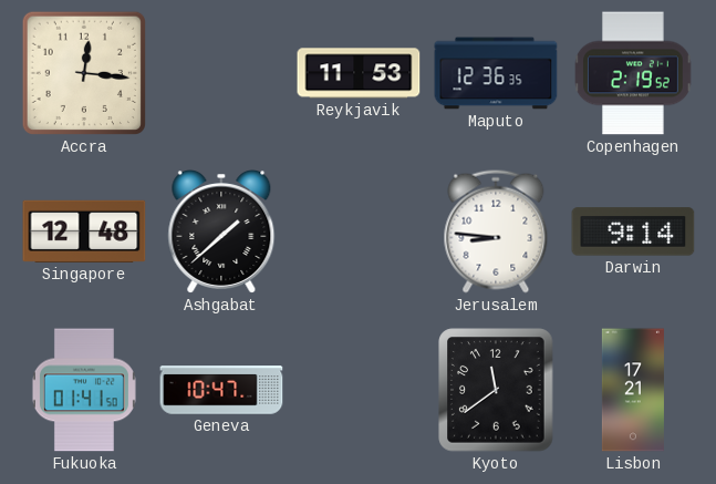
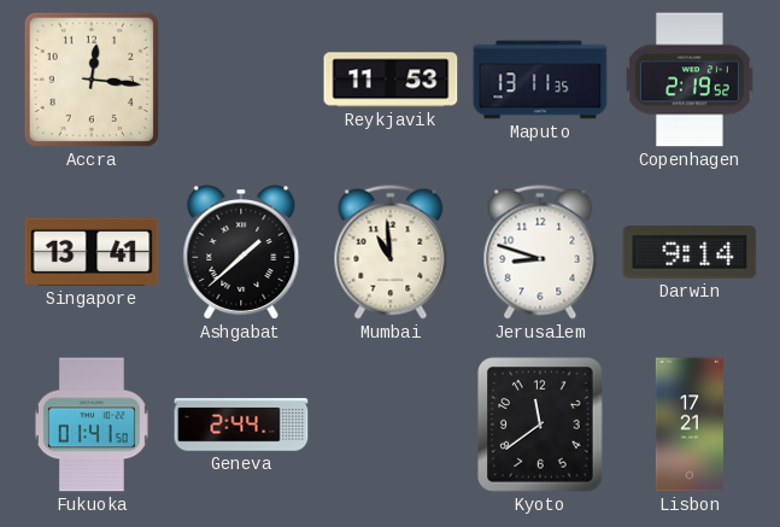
Maputo: 12:36 -> 13:11
Singapore: 12:48 -> 13:41
Mumbai: none -> 10:59
Jerusalem: 8:46 -> 8:48
Geneva: 10:47 -> 2:44
